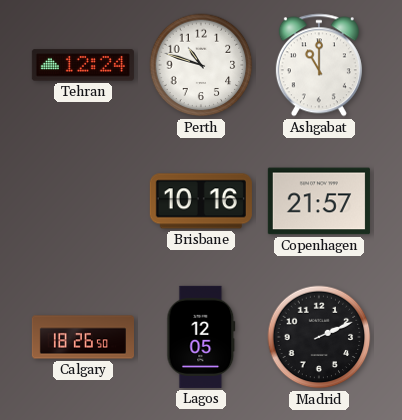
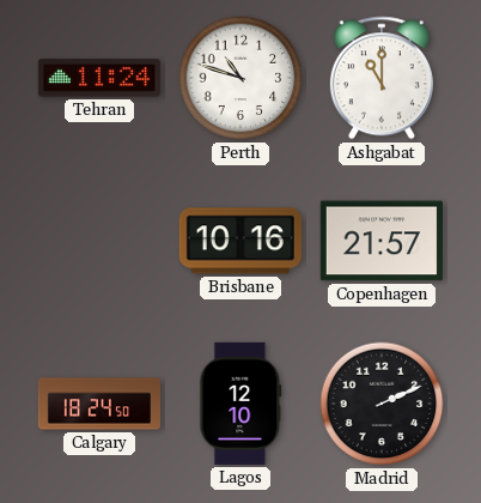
Tehran: 12:24 -> 11:24
Calgary: 18:26 -> 18:24
Lagos: 12:05 -> 12:10
